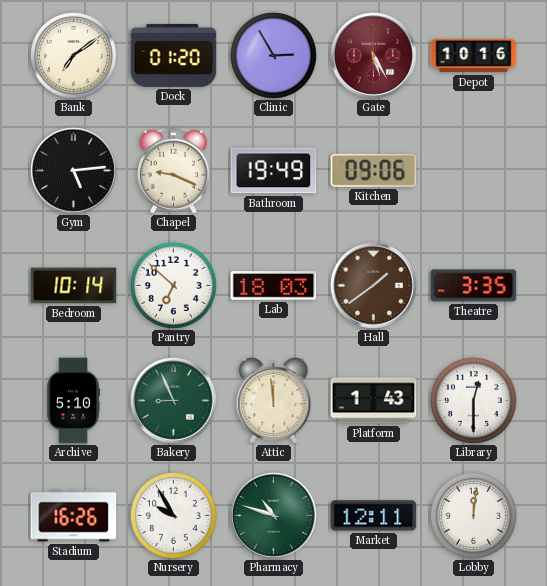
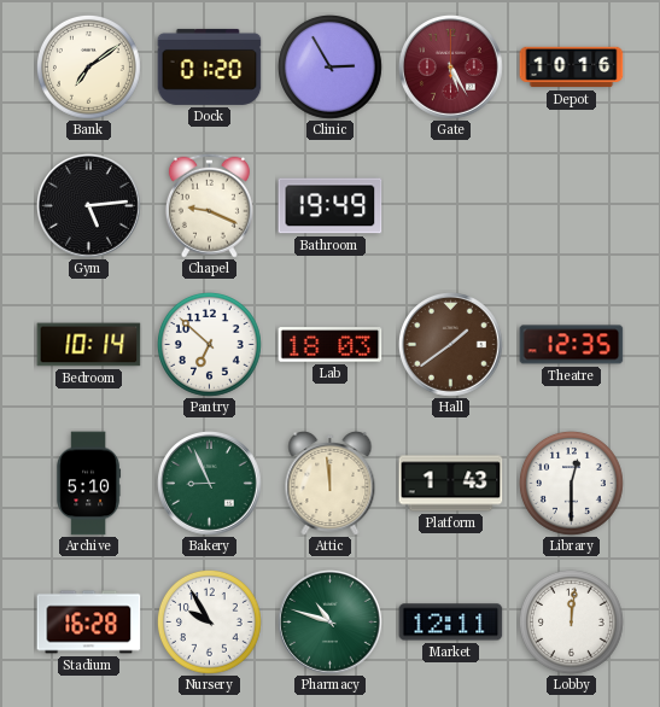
Kitchen: 09:06 -> none
Theatre: 3:35 -> 12:35
Stadium: 16:26 -> 16:28
